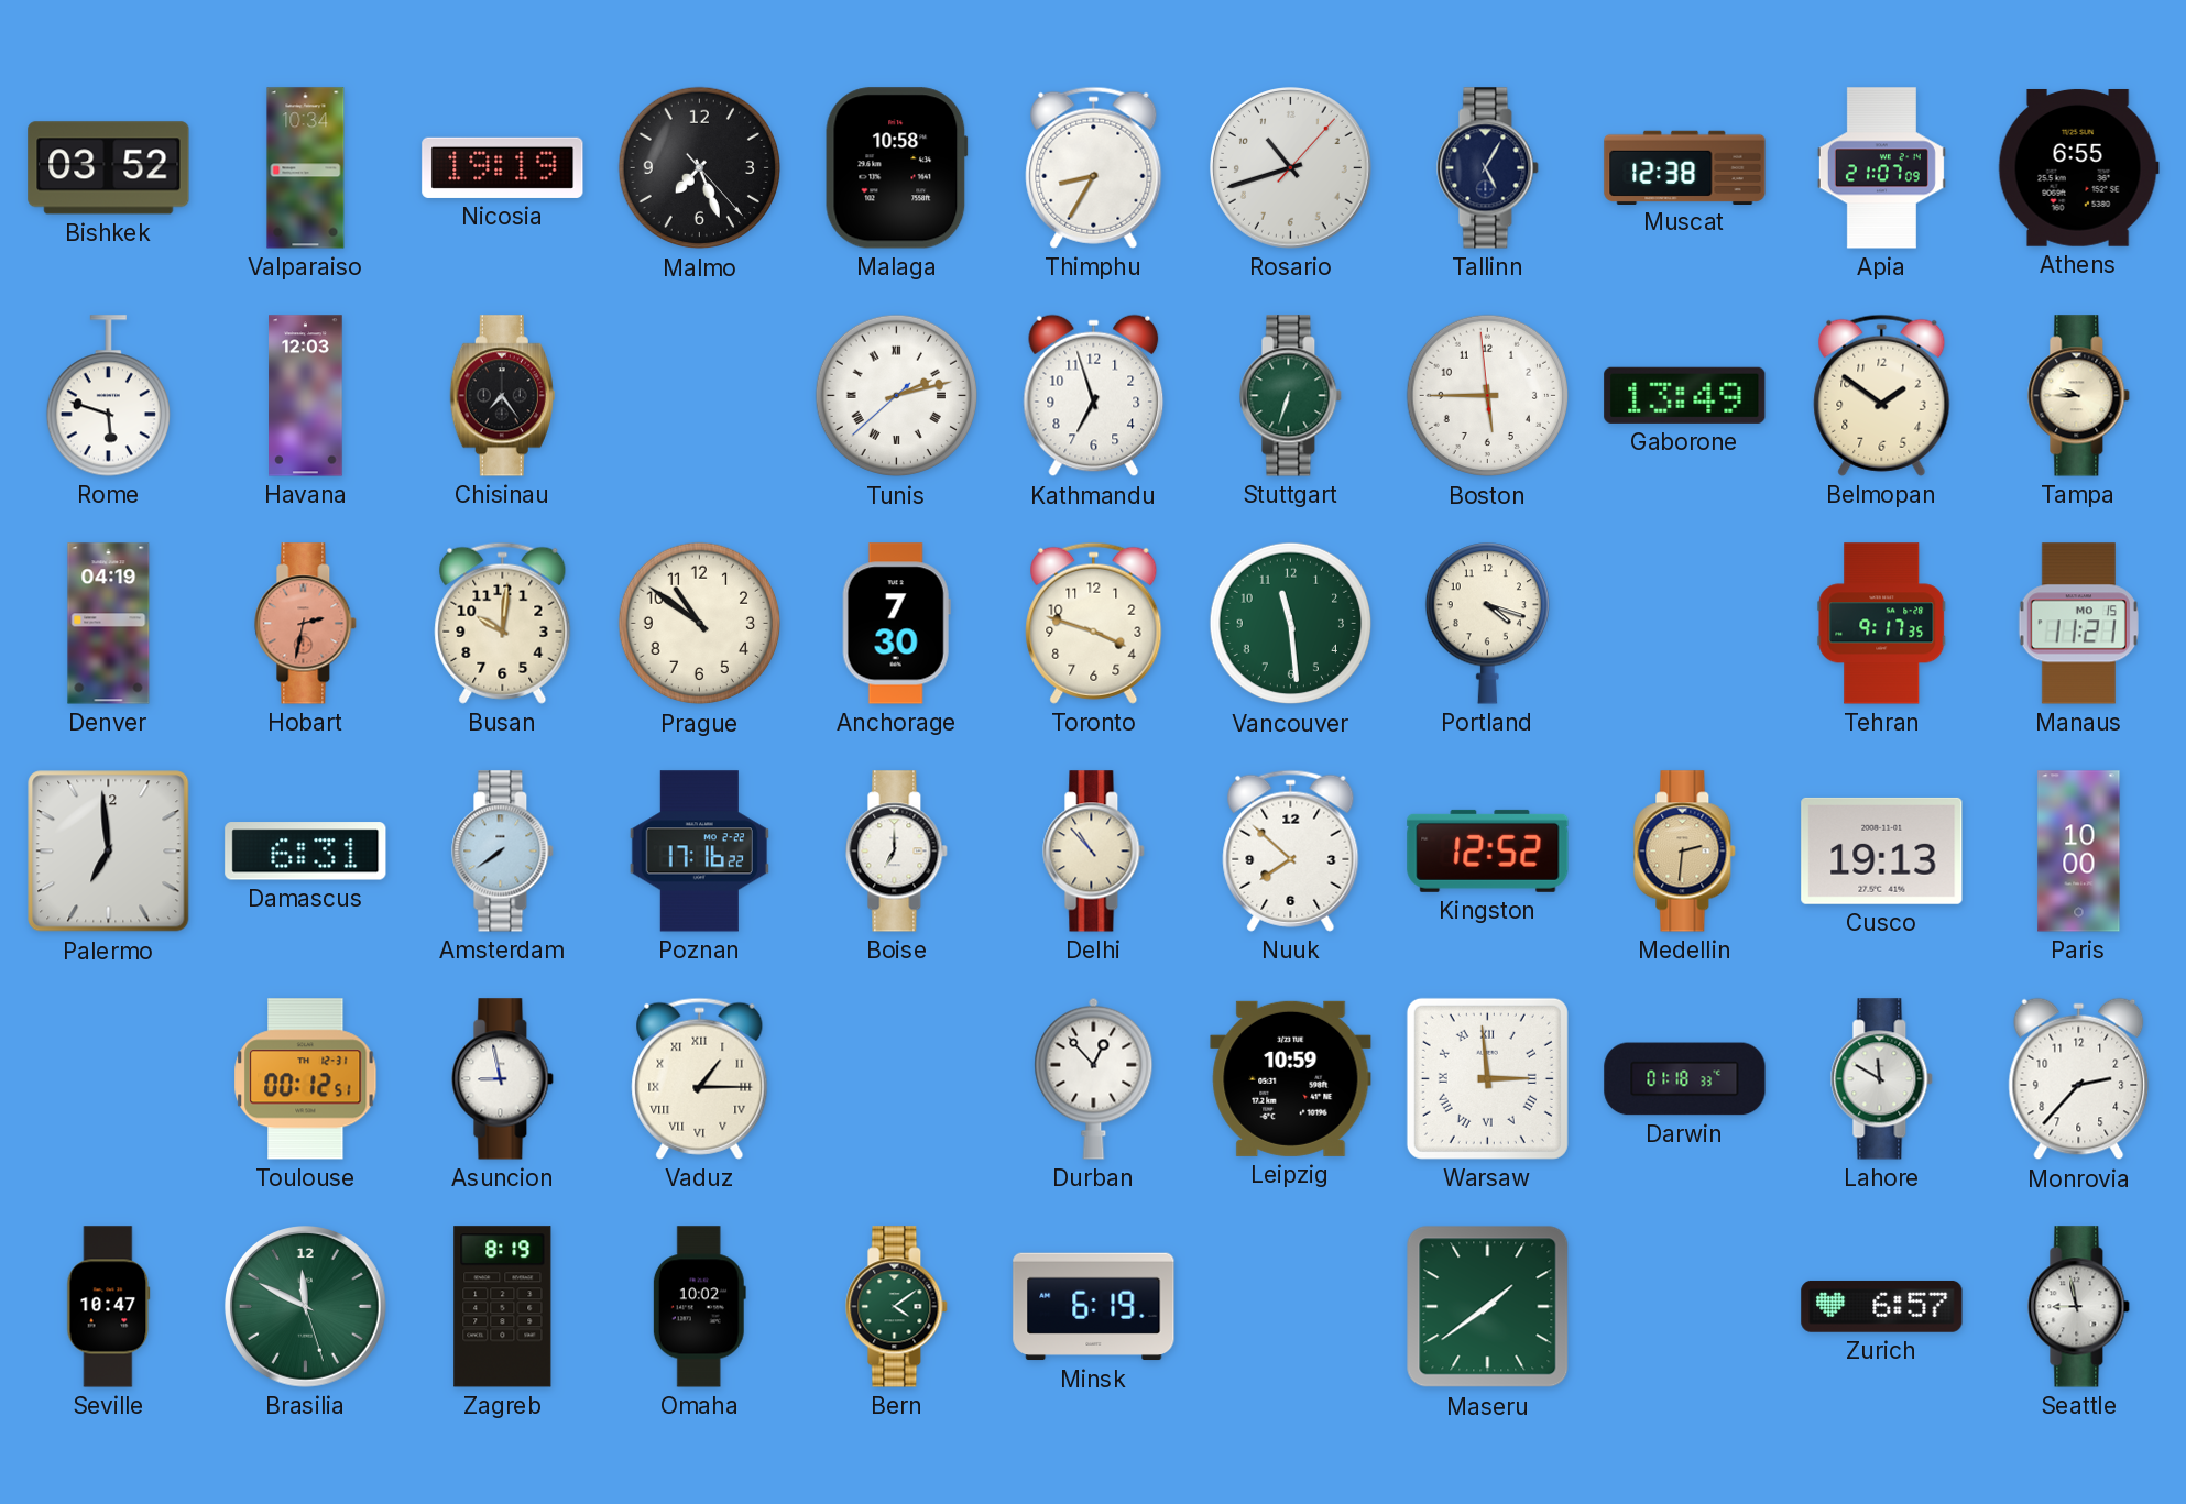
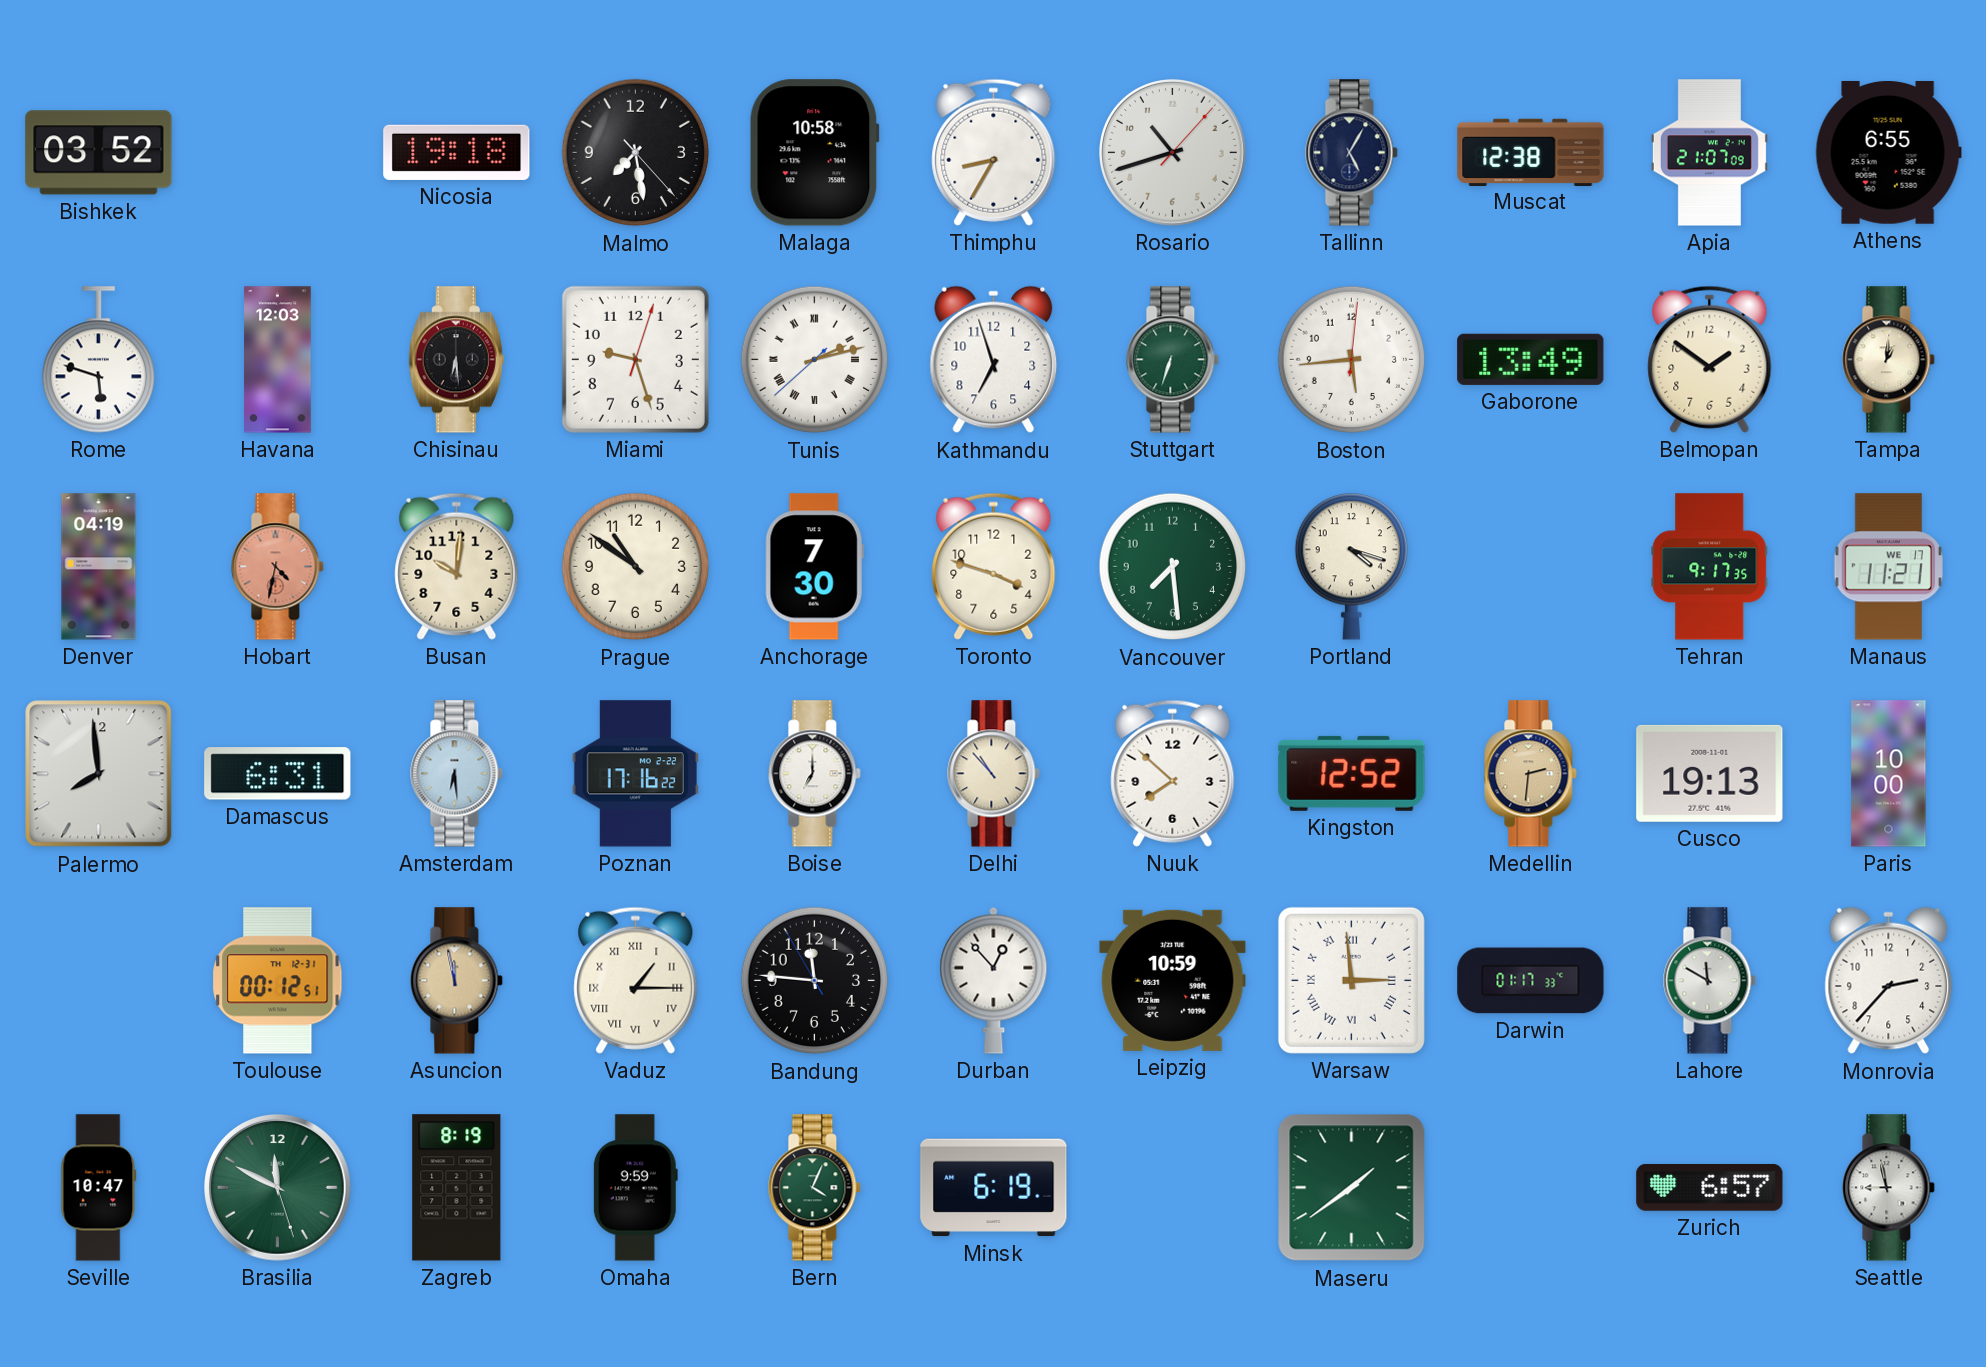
Valparaiso: 10:34 -> none
Nicosia: 19:19 -> 19:18
Malmo: 7:26 -> 7:28
Chisinau: 7:24 -> 6:29
Miami: none -> 9:27
Boston: 5:44:59 -> 5:44:01
Tampa: 9:45 -> 1:01
Hobart: 2:32 -> 4:32
Vancouver: 11:29 -> 7:29
Manaus date: MO 15 -> WE 17
Palermo: 6:59 -> 7:59
Amsterdam: 7:39 -> 6:29
Asuncion: 8:58 -> 11:58
Asuncion dial: white -> champagne
Bandung: none -> 11:45
Darwin: 01:18 -> 01:17
Omaha: 10:02 -> 9:59
Bern: 4:09 -> 4:04
